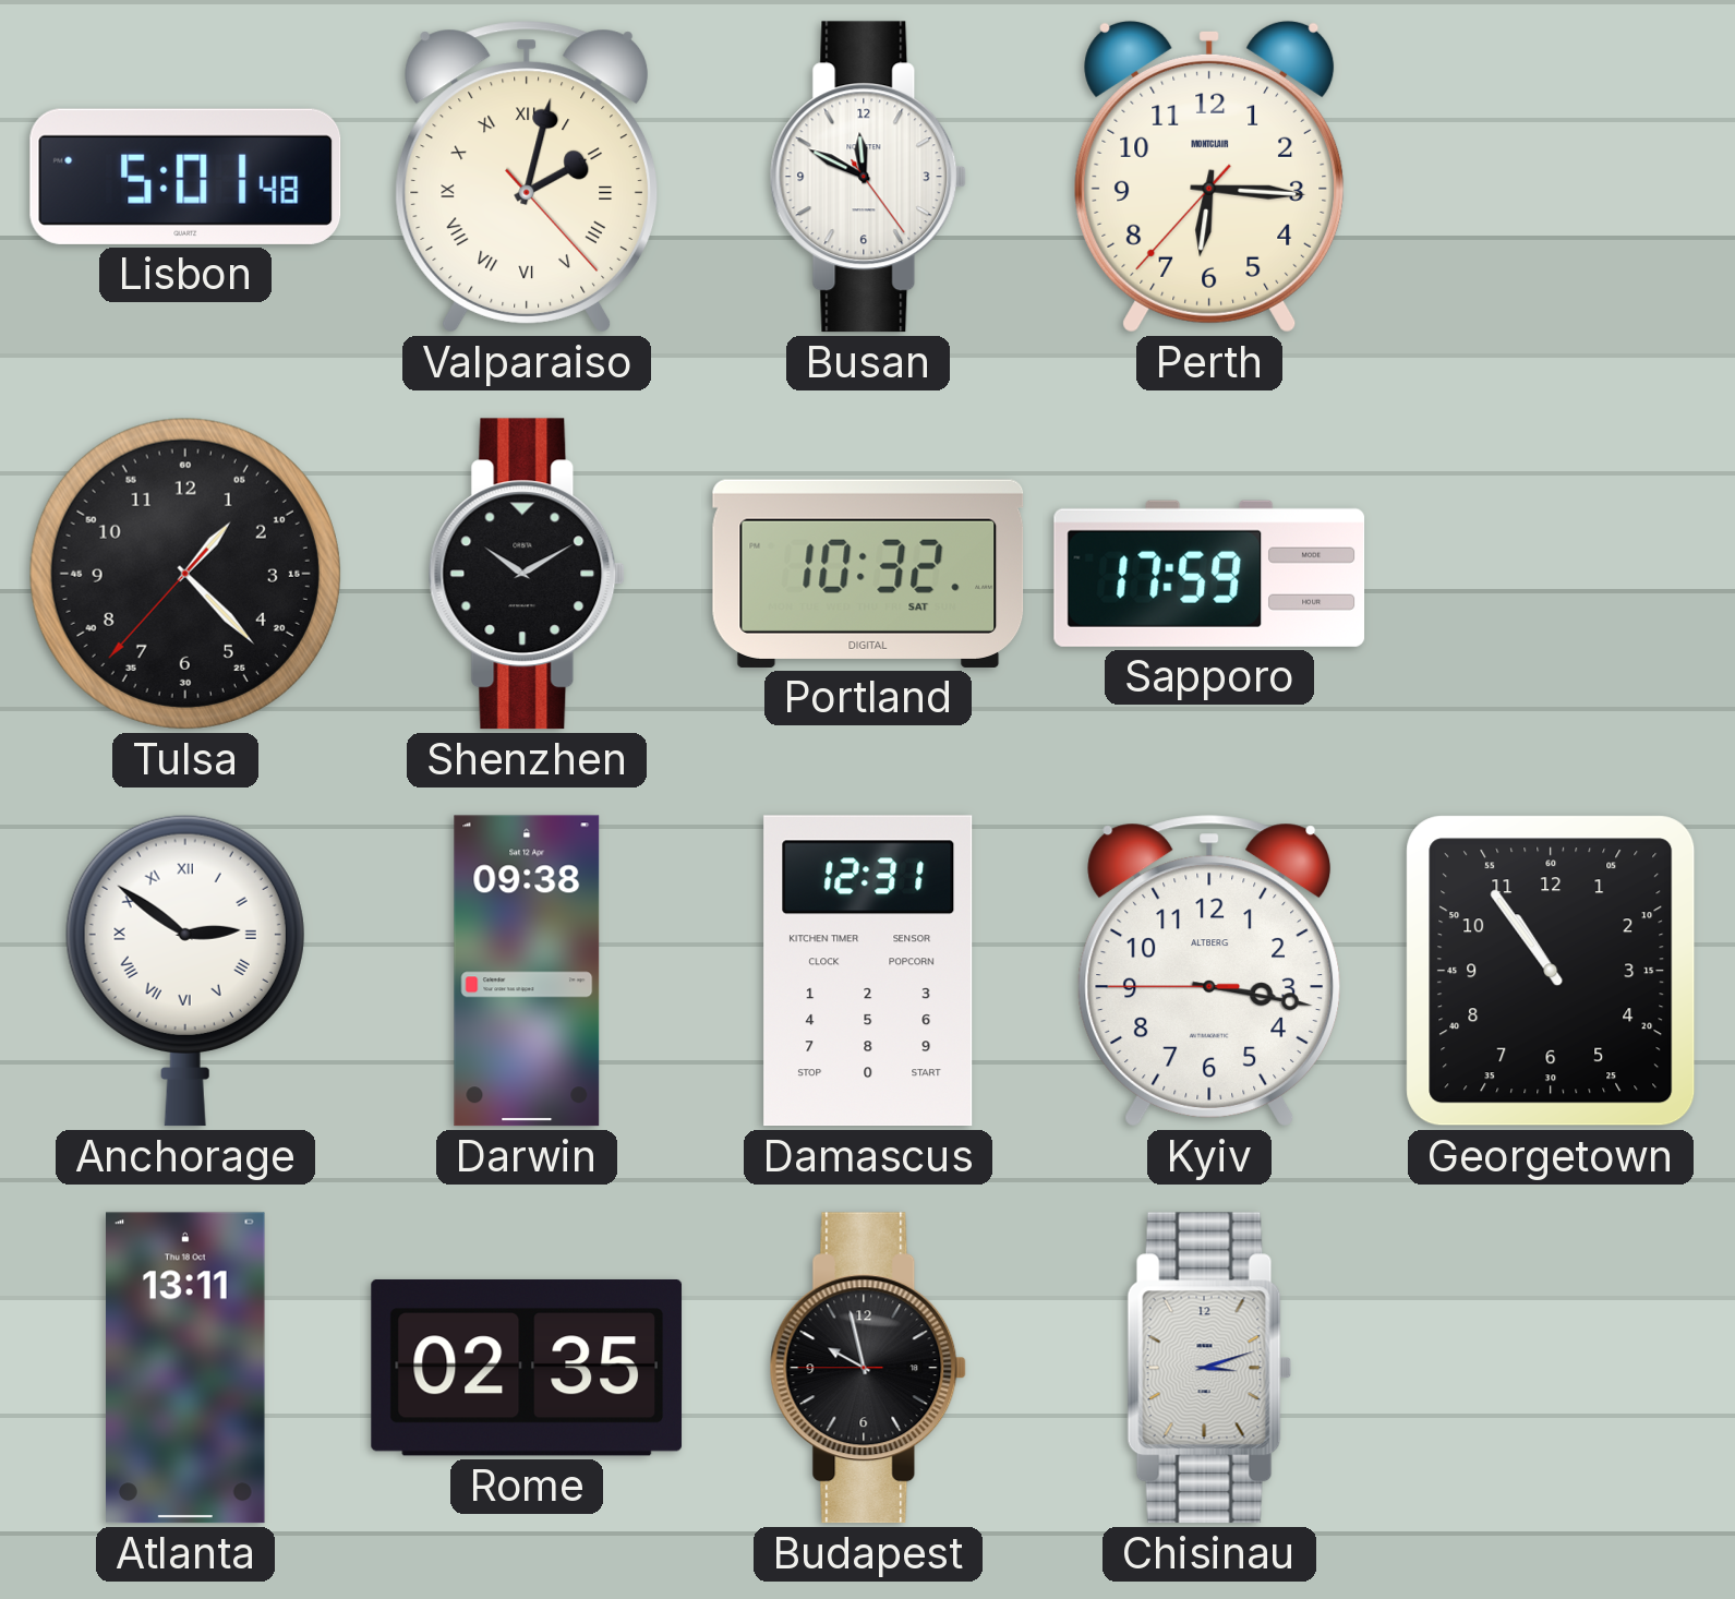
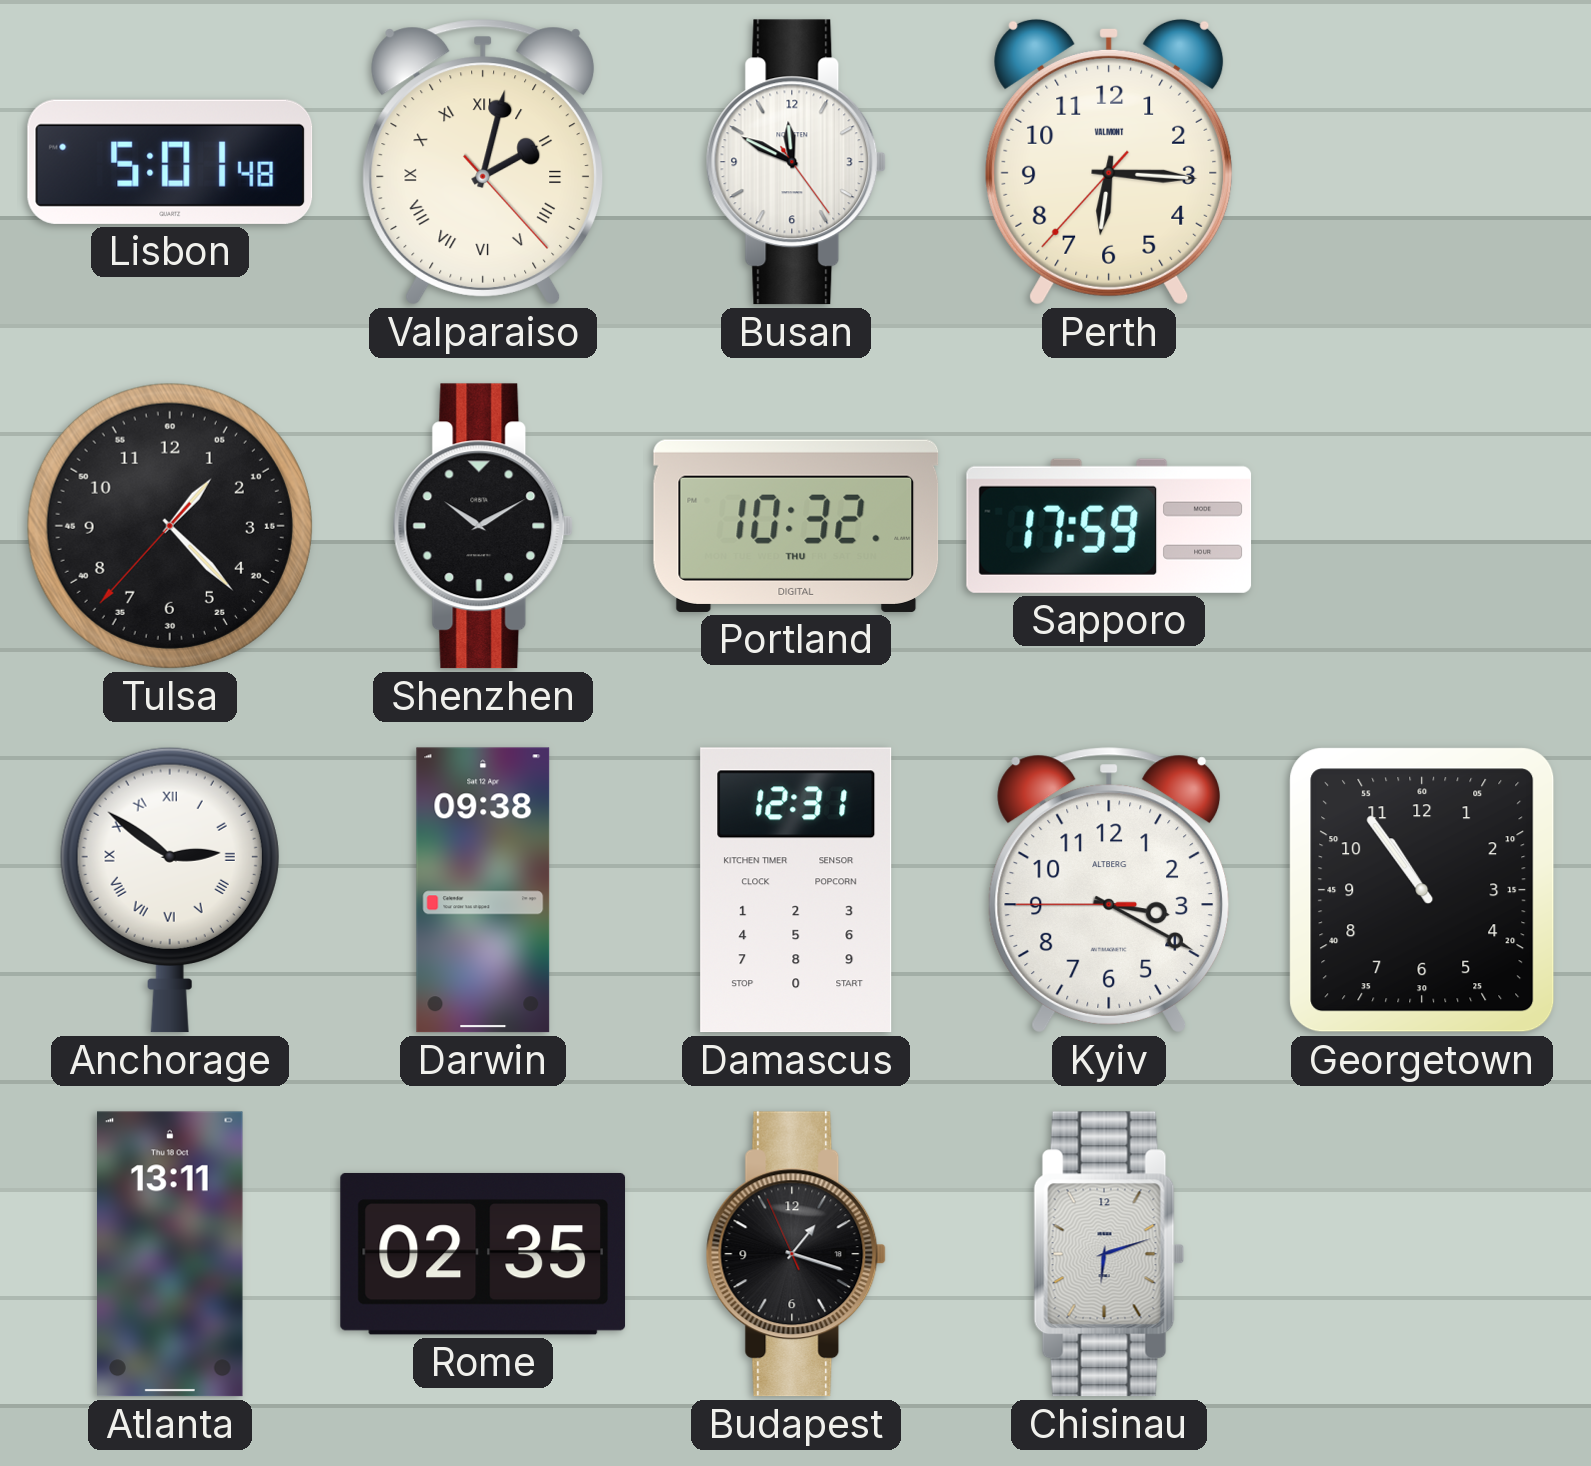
Perth brand: MONTCLAIR -> VALMONT
Portland date: SAT -> THU
Kyiv: 3:16 -> 3:19
Budapest: 9:57 -> 1:17
Chisinau: 3:12 -> 6:12
